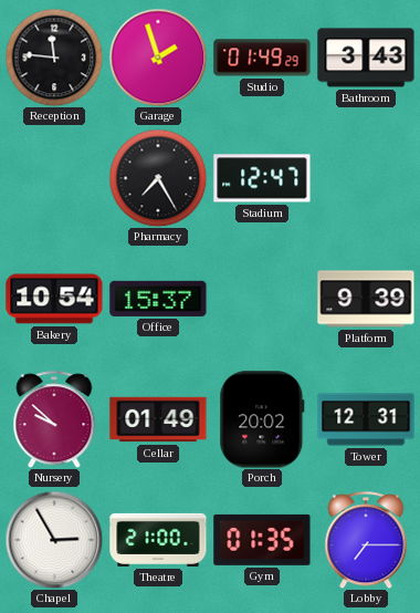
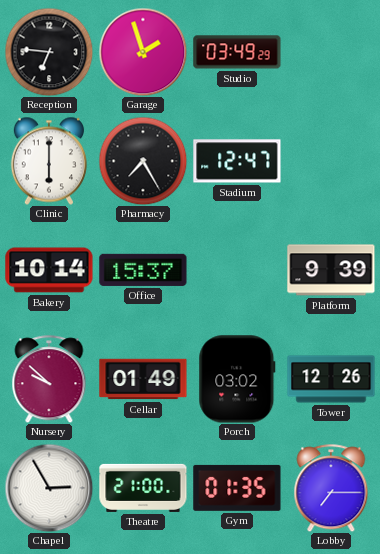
Reception: 11:46 -> 6:46
Studio: 01:49 -> 03:49
Bathroom: 3:43 -> none
Clinic: none -> 6:00
Bakery: 10:54 -> 10:14
Porch: 20:02 -> 03:02
Tower: 12:31 -> 12:26
